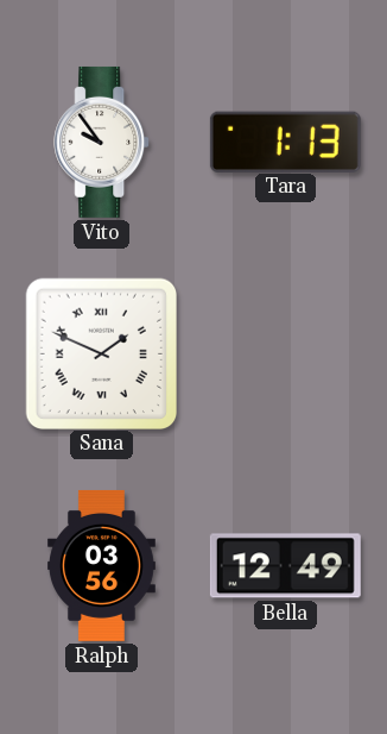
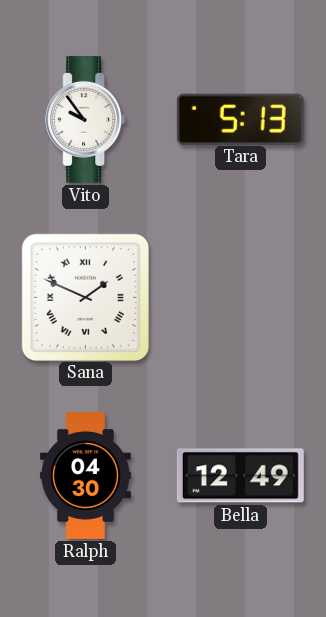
Tara: 1:13 -> 5:13
Ralph: 03:56 -> 04:30
